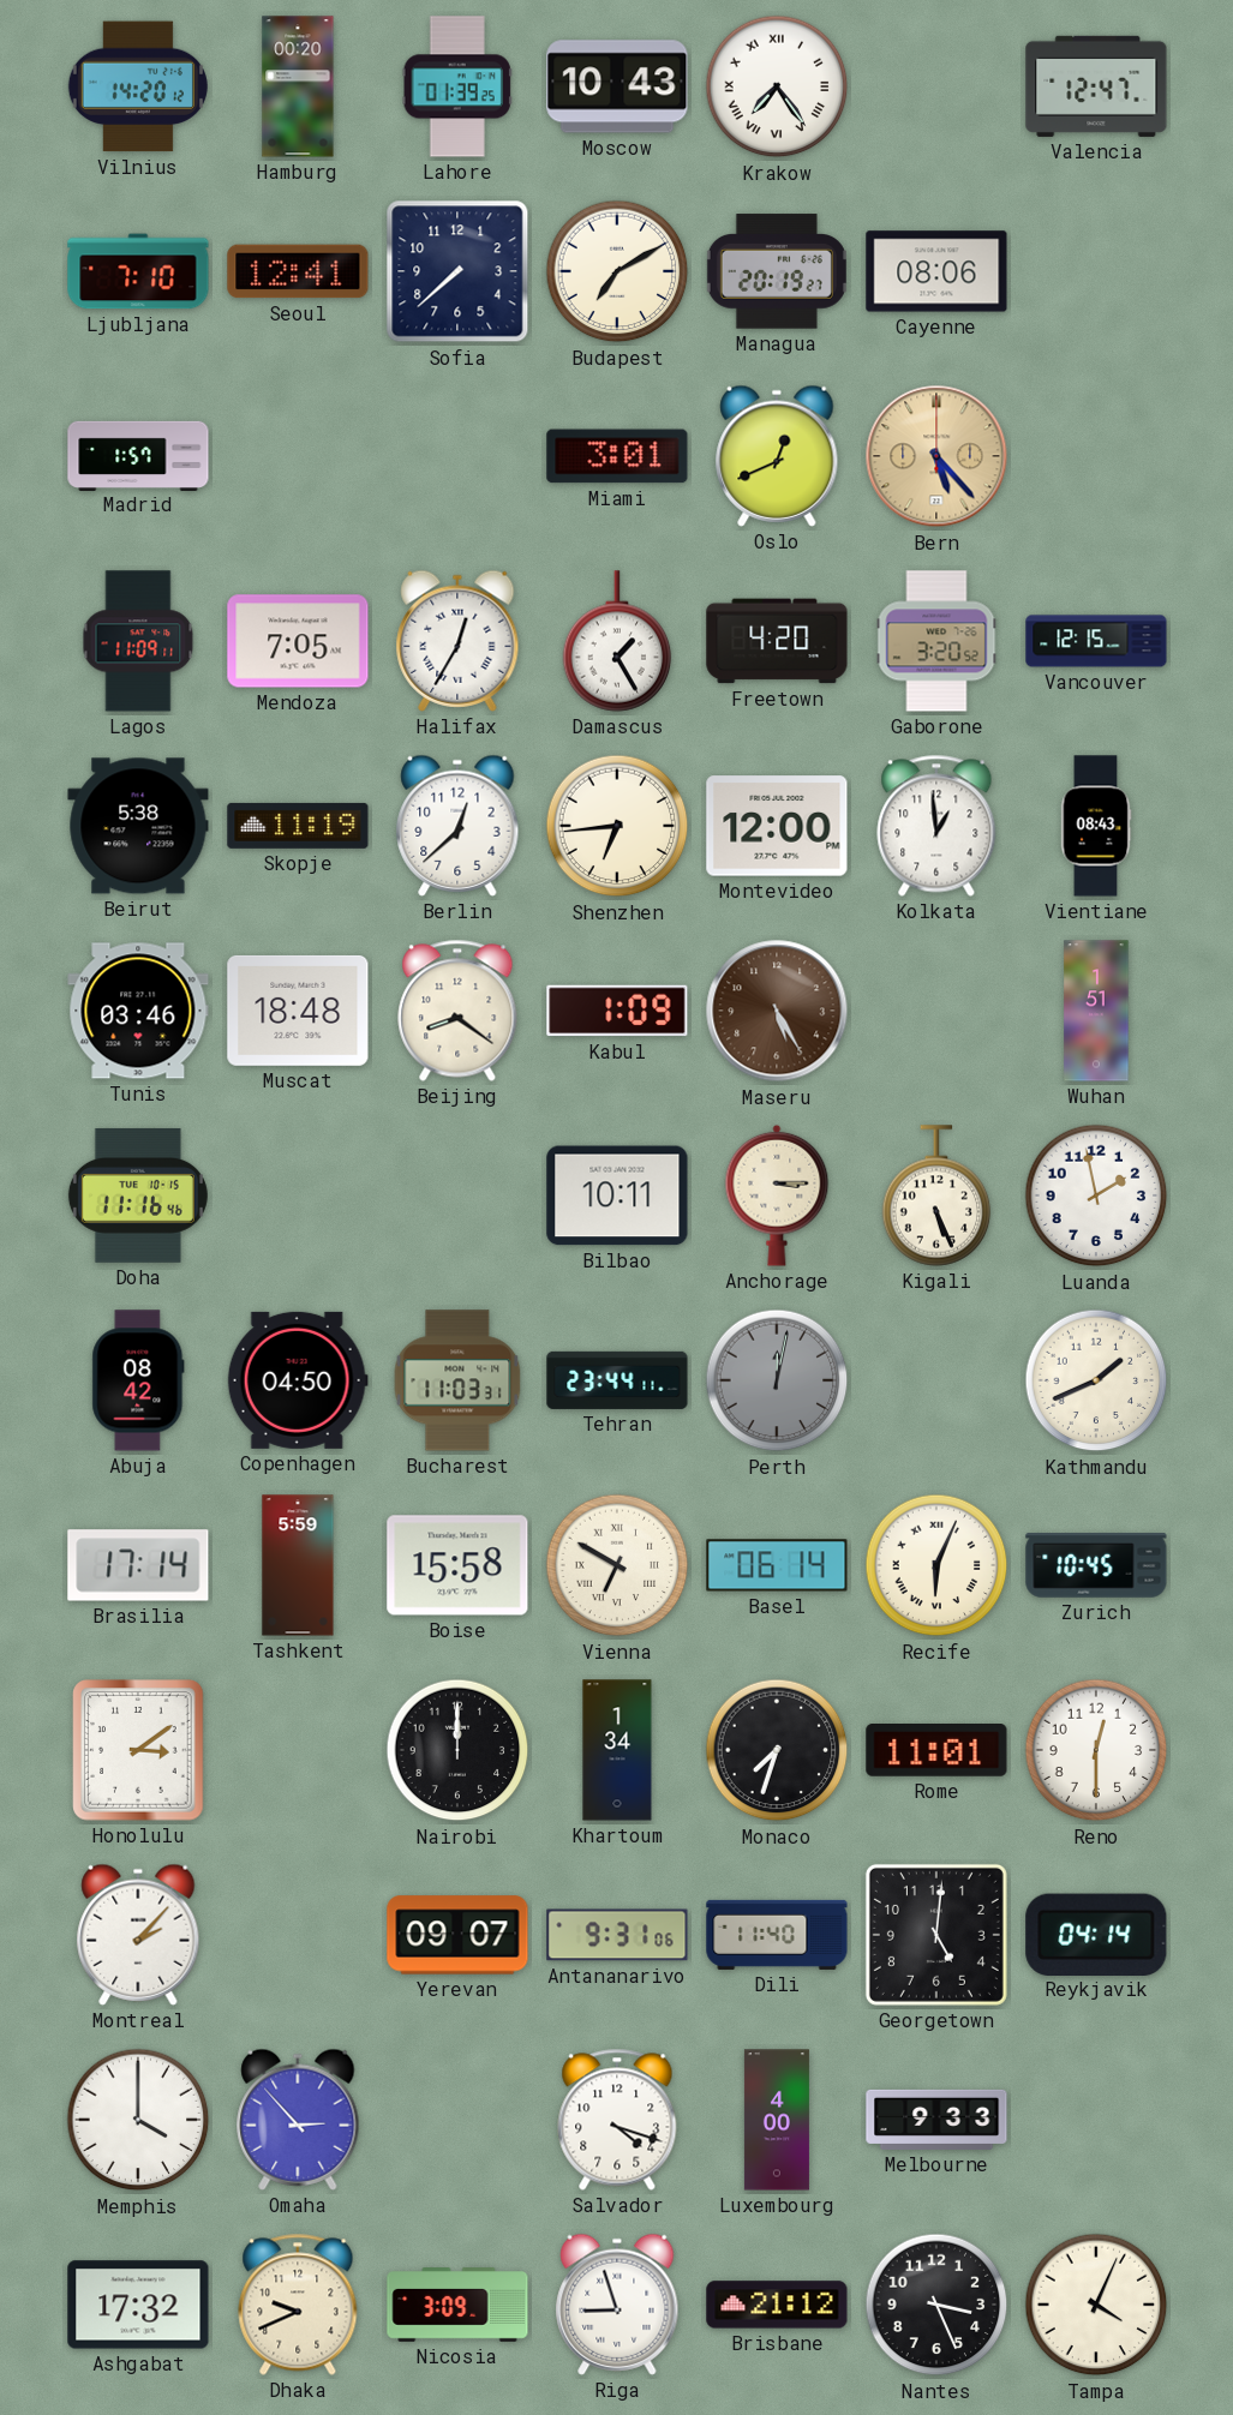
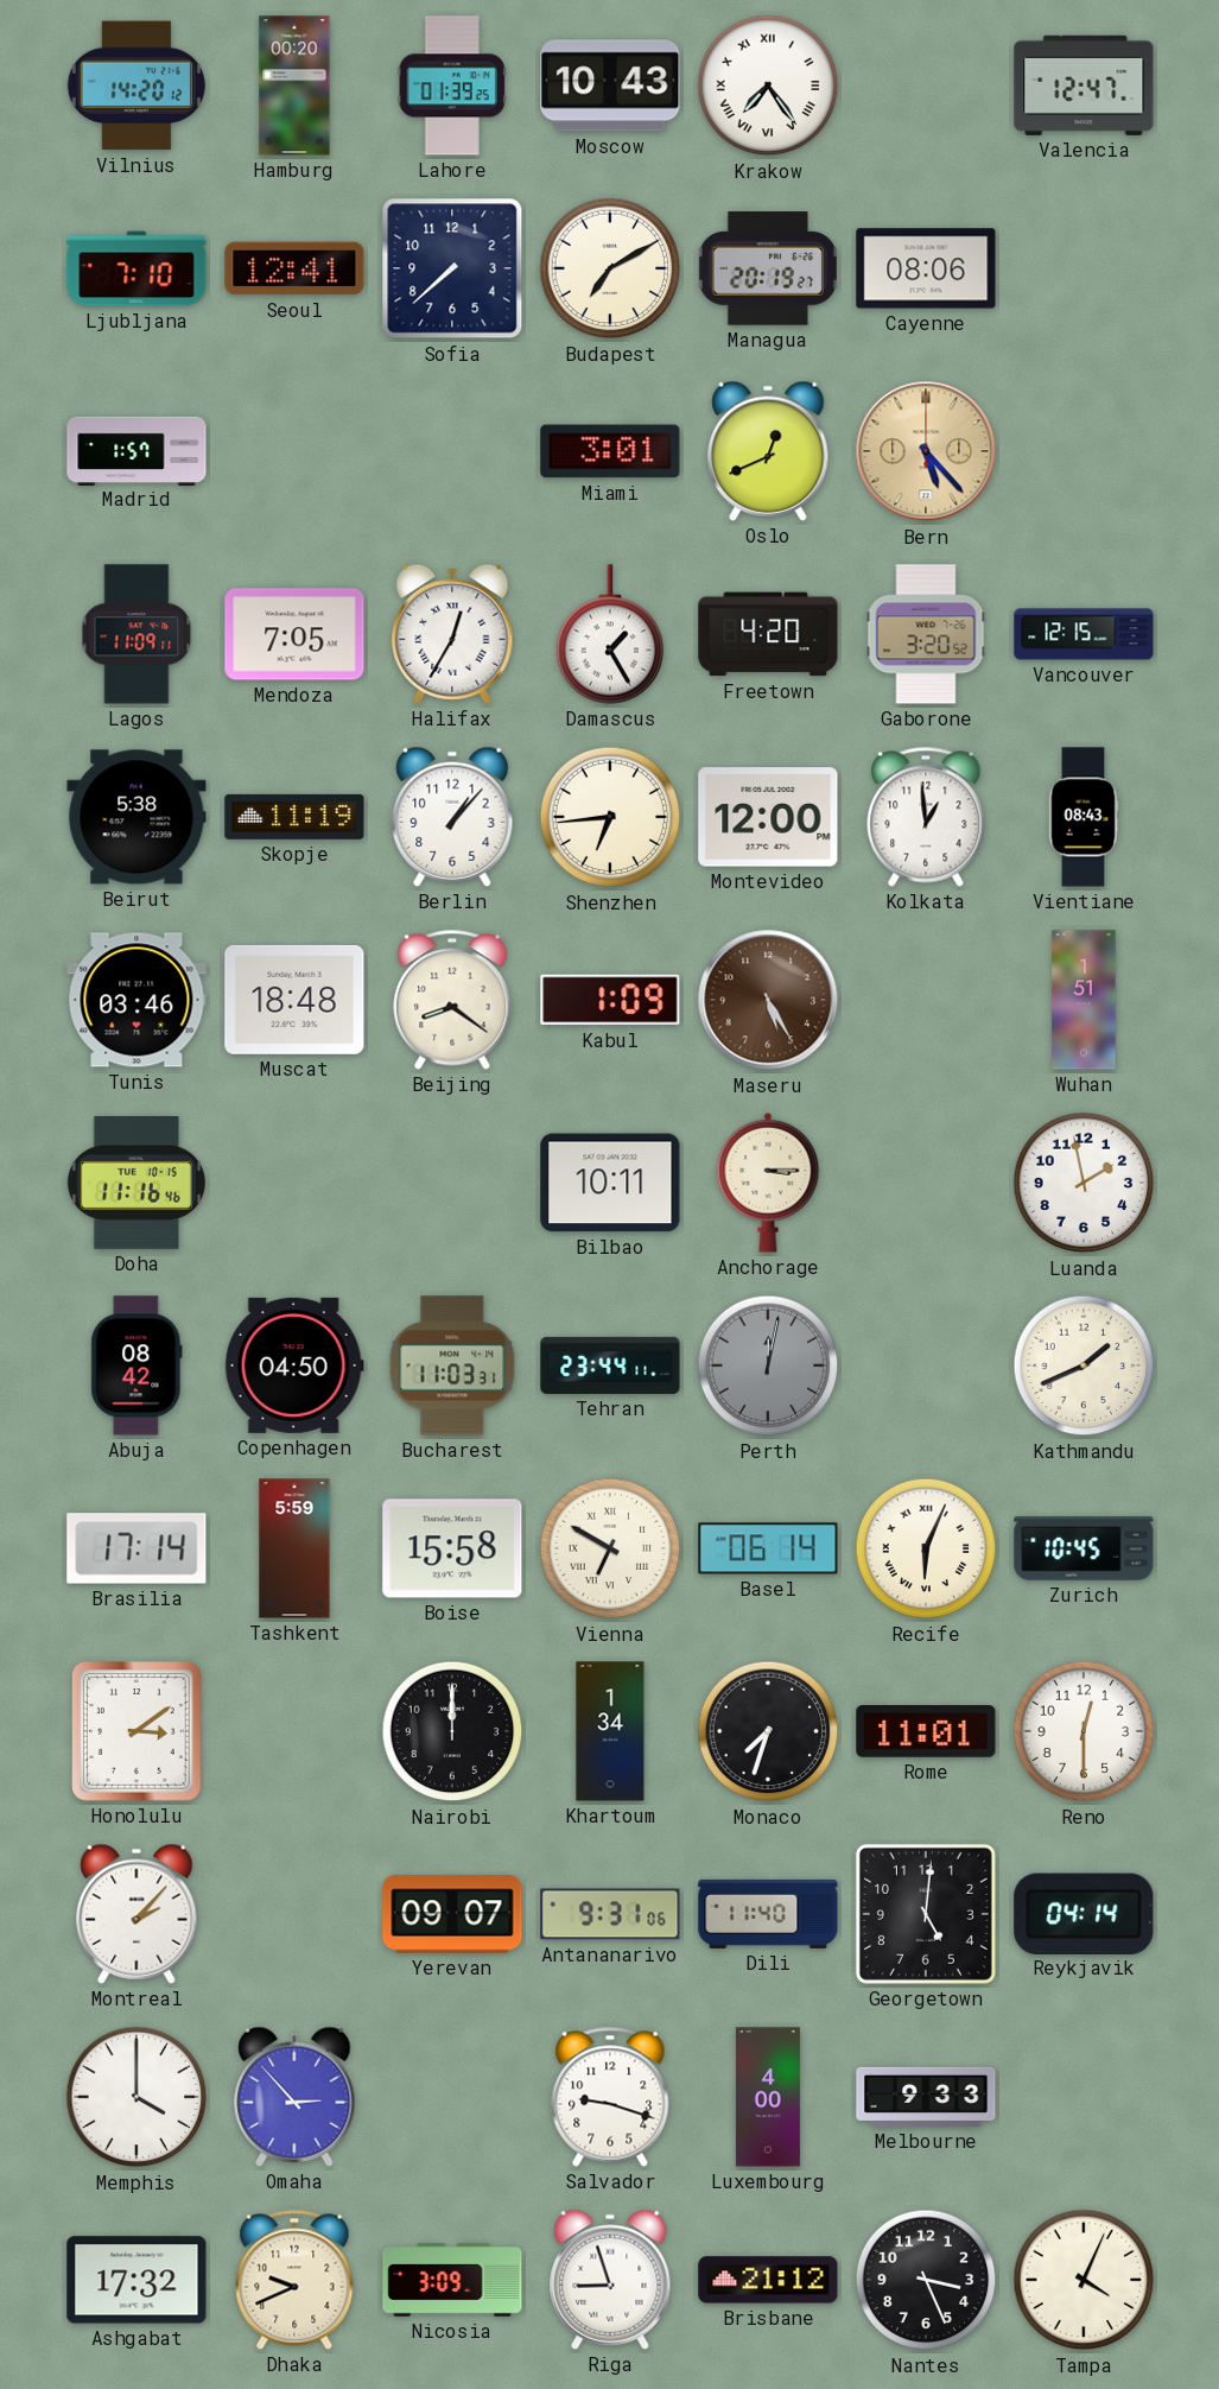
Berlin: 12:38 -> 1:07
Kigali: 5:26 -> none
Salvador: 4:18 -> 9:18
